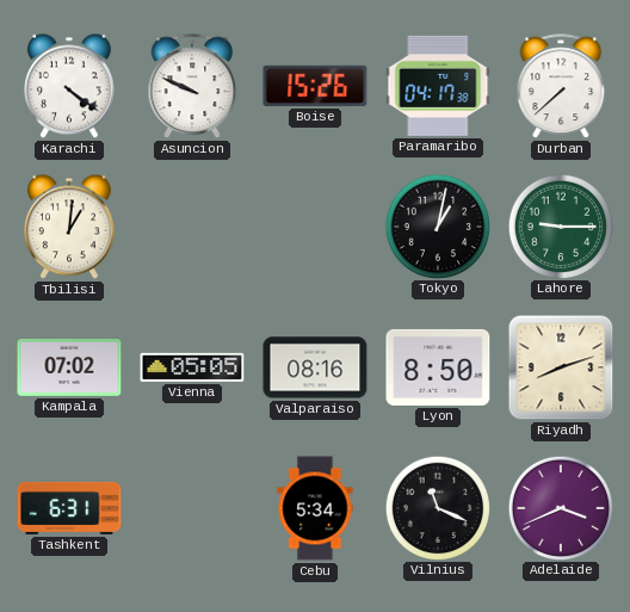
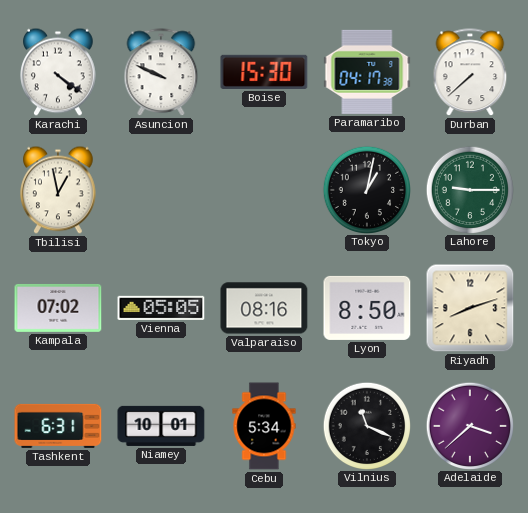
Boise: 15:26 -> 15:30
Tbilisi: 1:01 -> 12:58
Niamey: none -> 10:01
Adelaide: 3:41 -> 3:38
